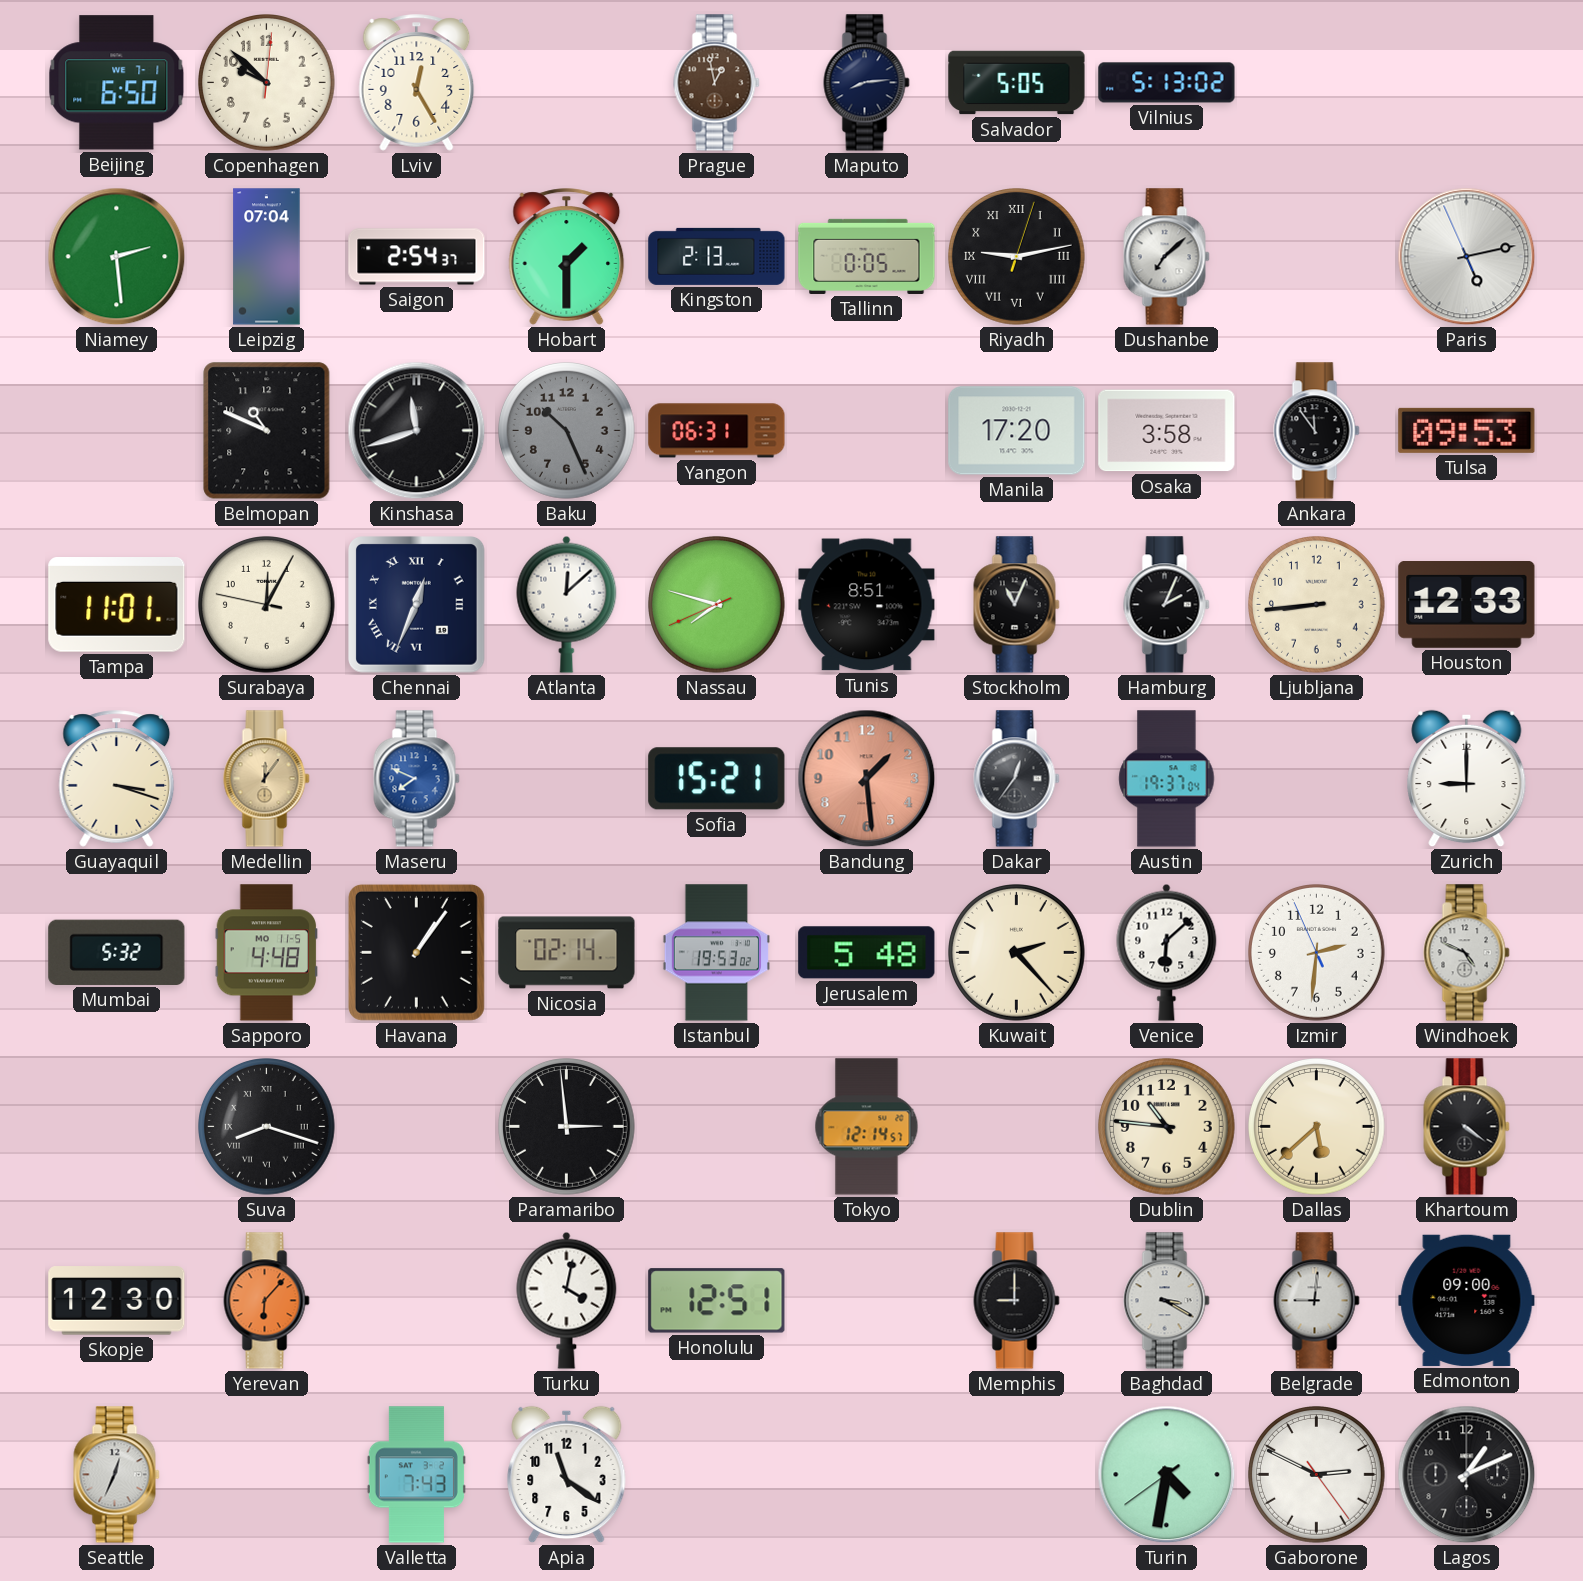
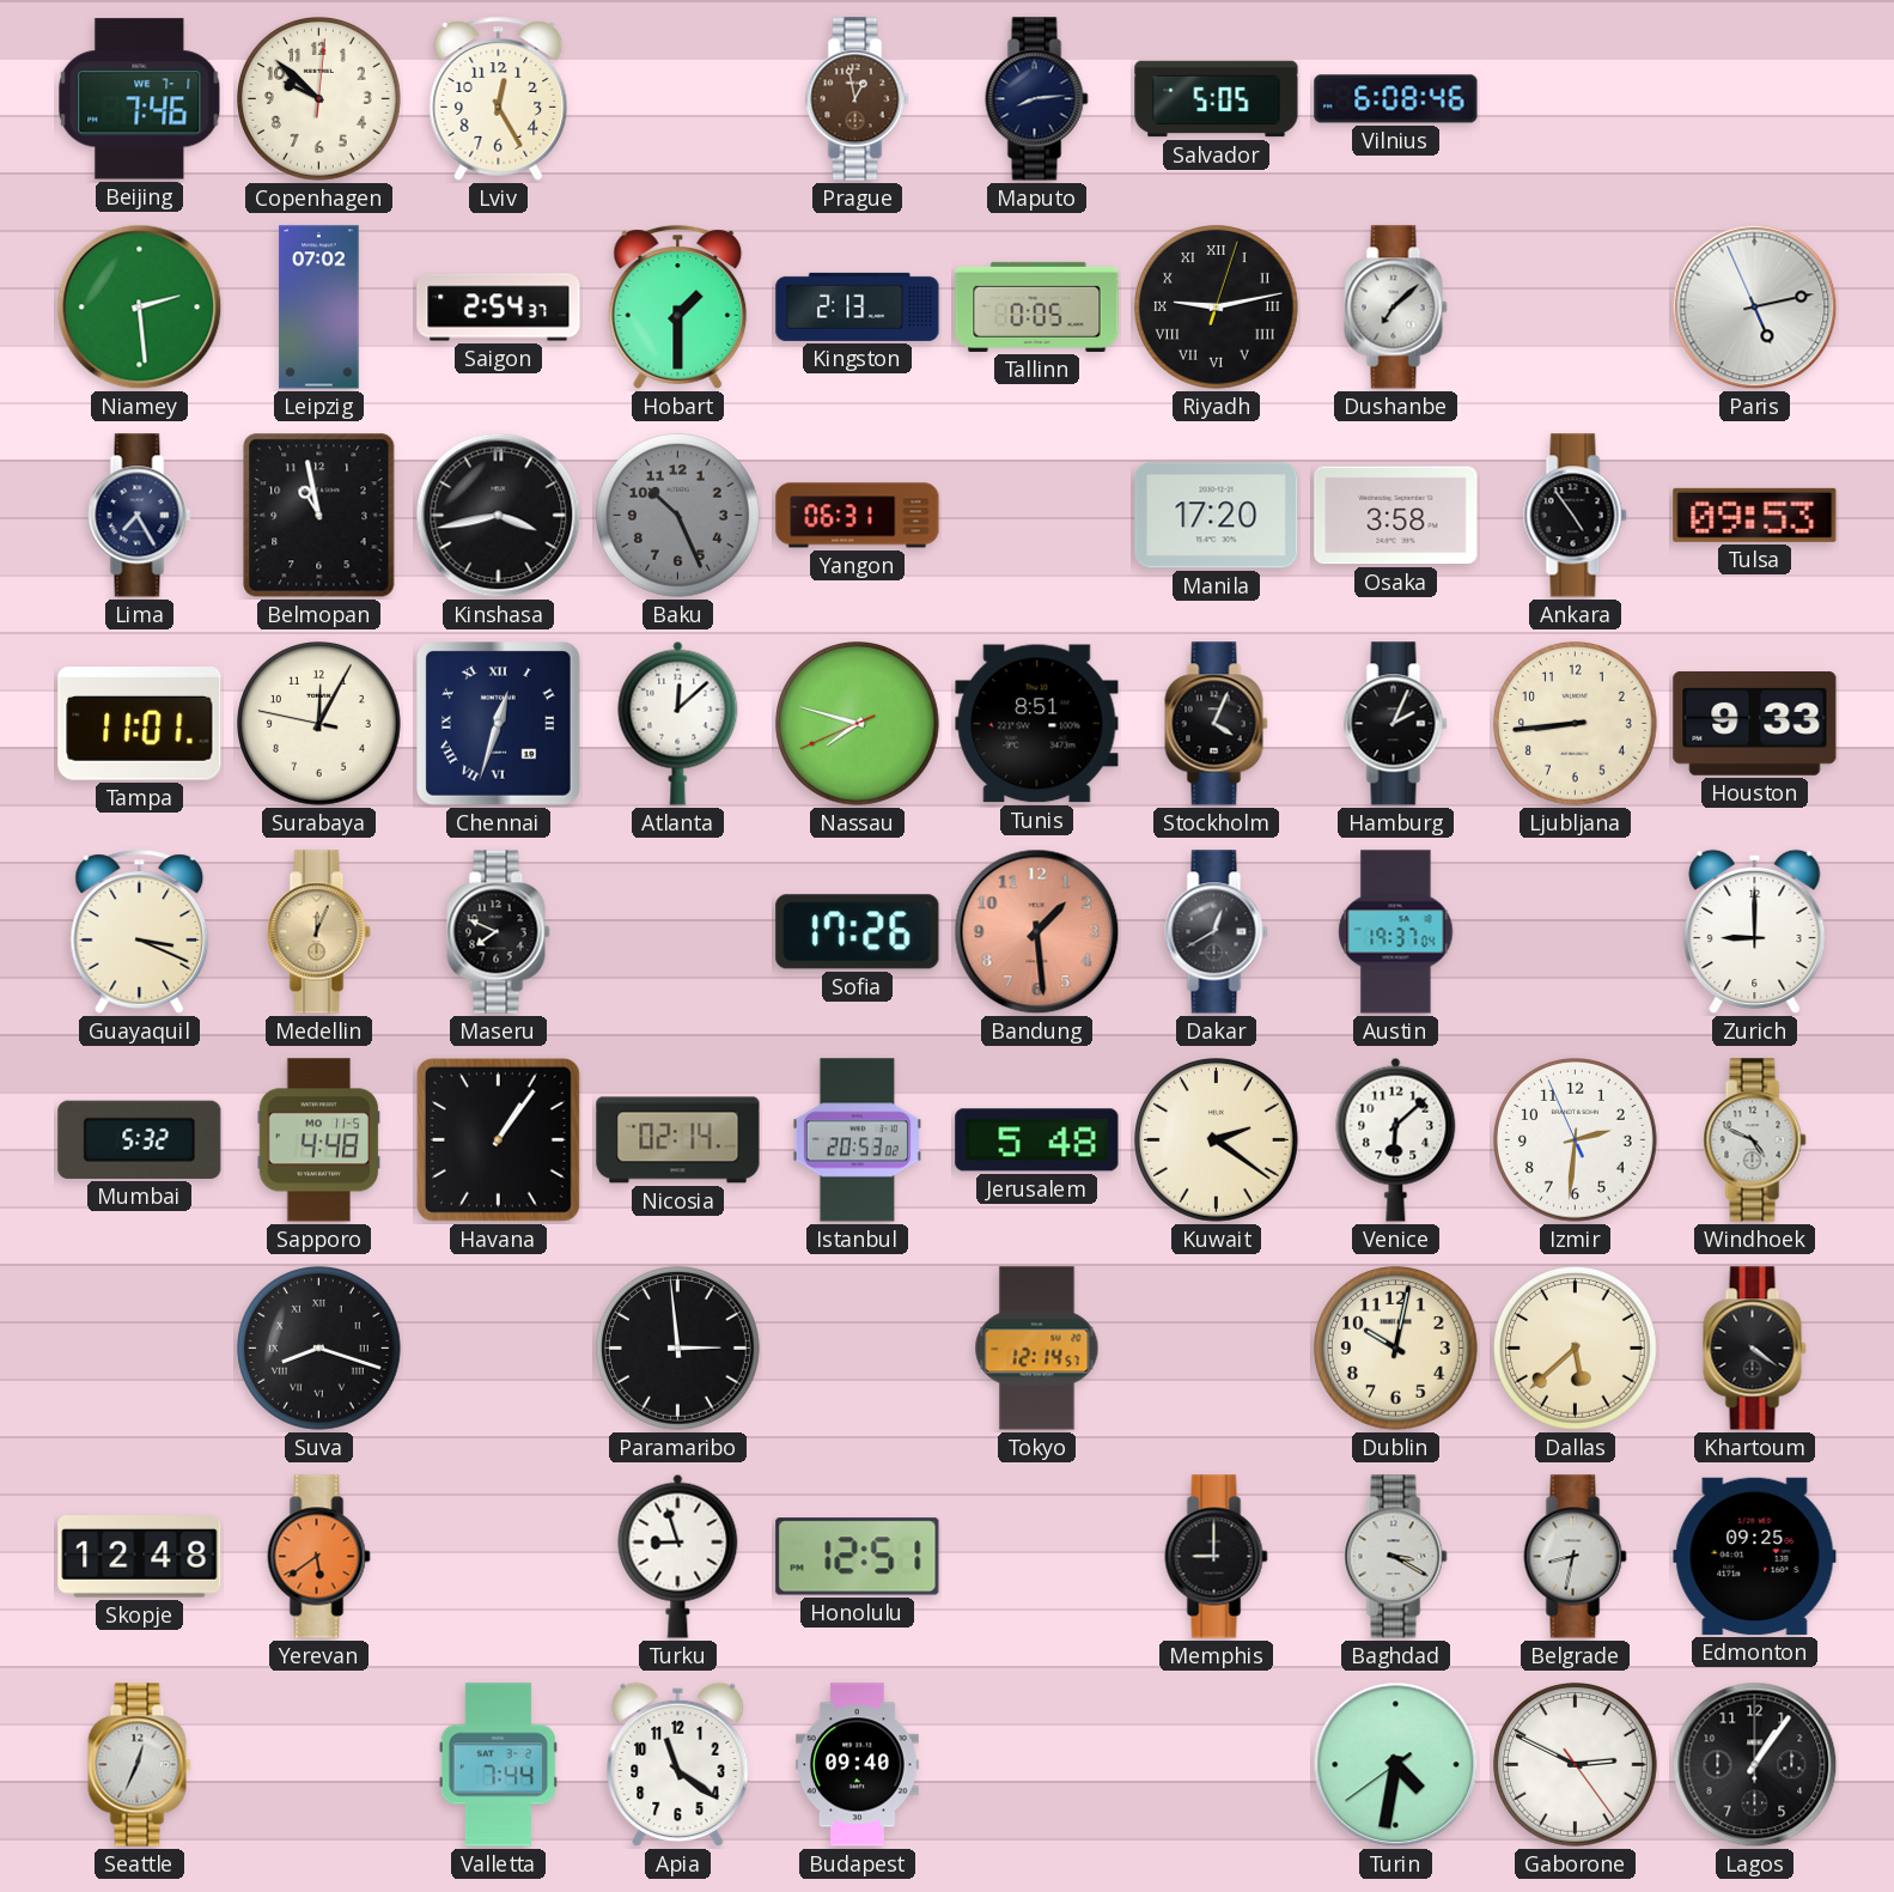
Beijing: 6:50 -> 7:46
Vilnius: 5:13 -> 6:08
Leipzig: 07:04 -> 07:02
Lima: none -> 7:25
Belmopan: 10:49 -> 10:58
Kinshasa: 11:42 -> 3:43
Ankara: 11:54 -> 4:54
Chennai: 12:34 -> 12:33
Stockholm: 11:04 -> 4:04
Houston: 12:33 -> 9:33
Guayaquil: 3:18 -> 3:19
Medellin: 12:06 -> 12:04
Maseru dial: blue -> black
Sofia: 15:21 -> 17:26
Dakar: 12:36 -> 12:40
Istanbul: 19:53 -> 20:53
Kuwait: 2:23 -> 2:21
Dublin: 10:46 -> 10:02
Skopje: 12:30 -> 12:48
Yerevan: 6:07 -> 5:39
Turku: 4:02 -> 8:57
Belgrade: 9:01 -> 8:32
Edmonton: 09:00 -> 09:25
Valletta: 7:43 -> 7:44
Budapest: none -> 09:40
Lagos: 1:11 -> 1:06
